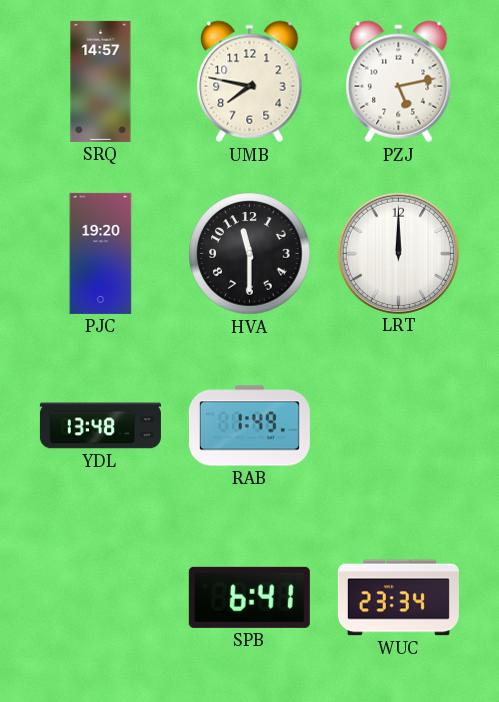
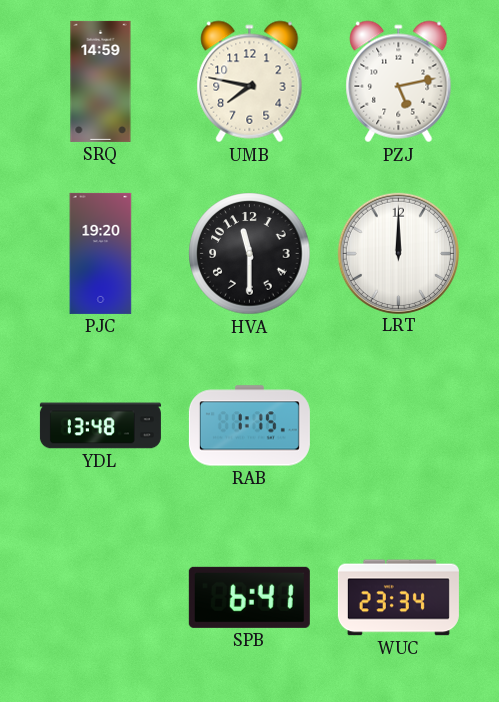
SRQ: 14:57 -> 14:59
RAB: 1:49 -> 1:15
